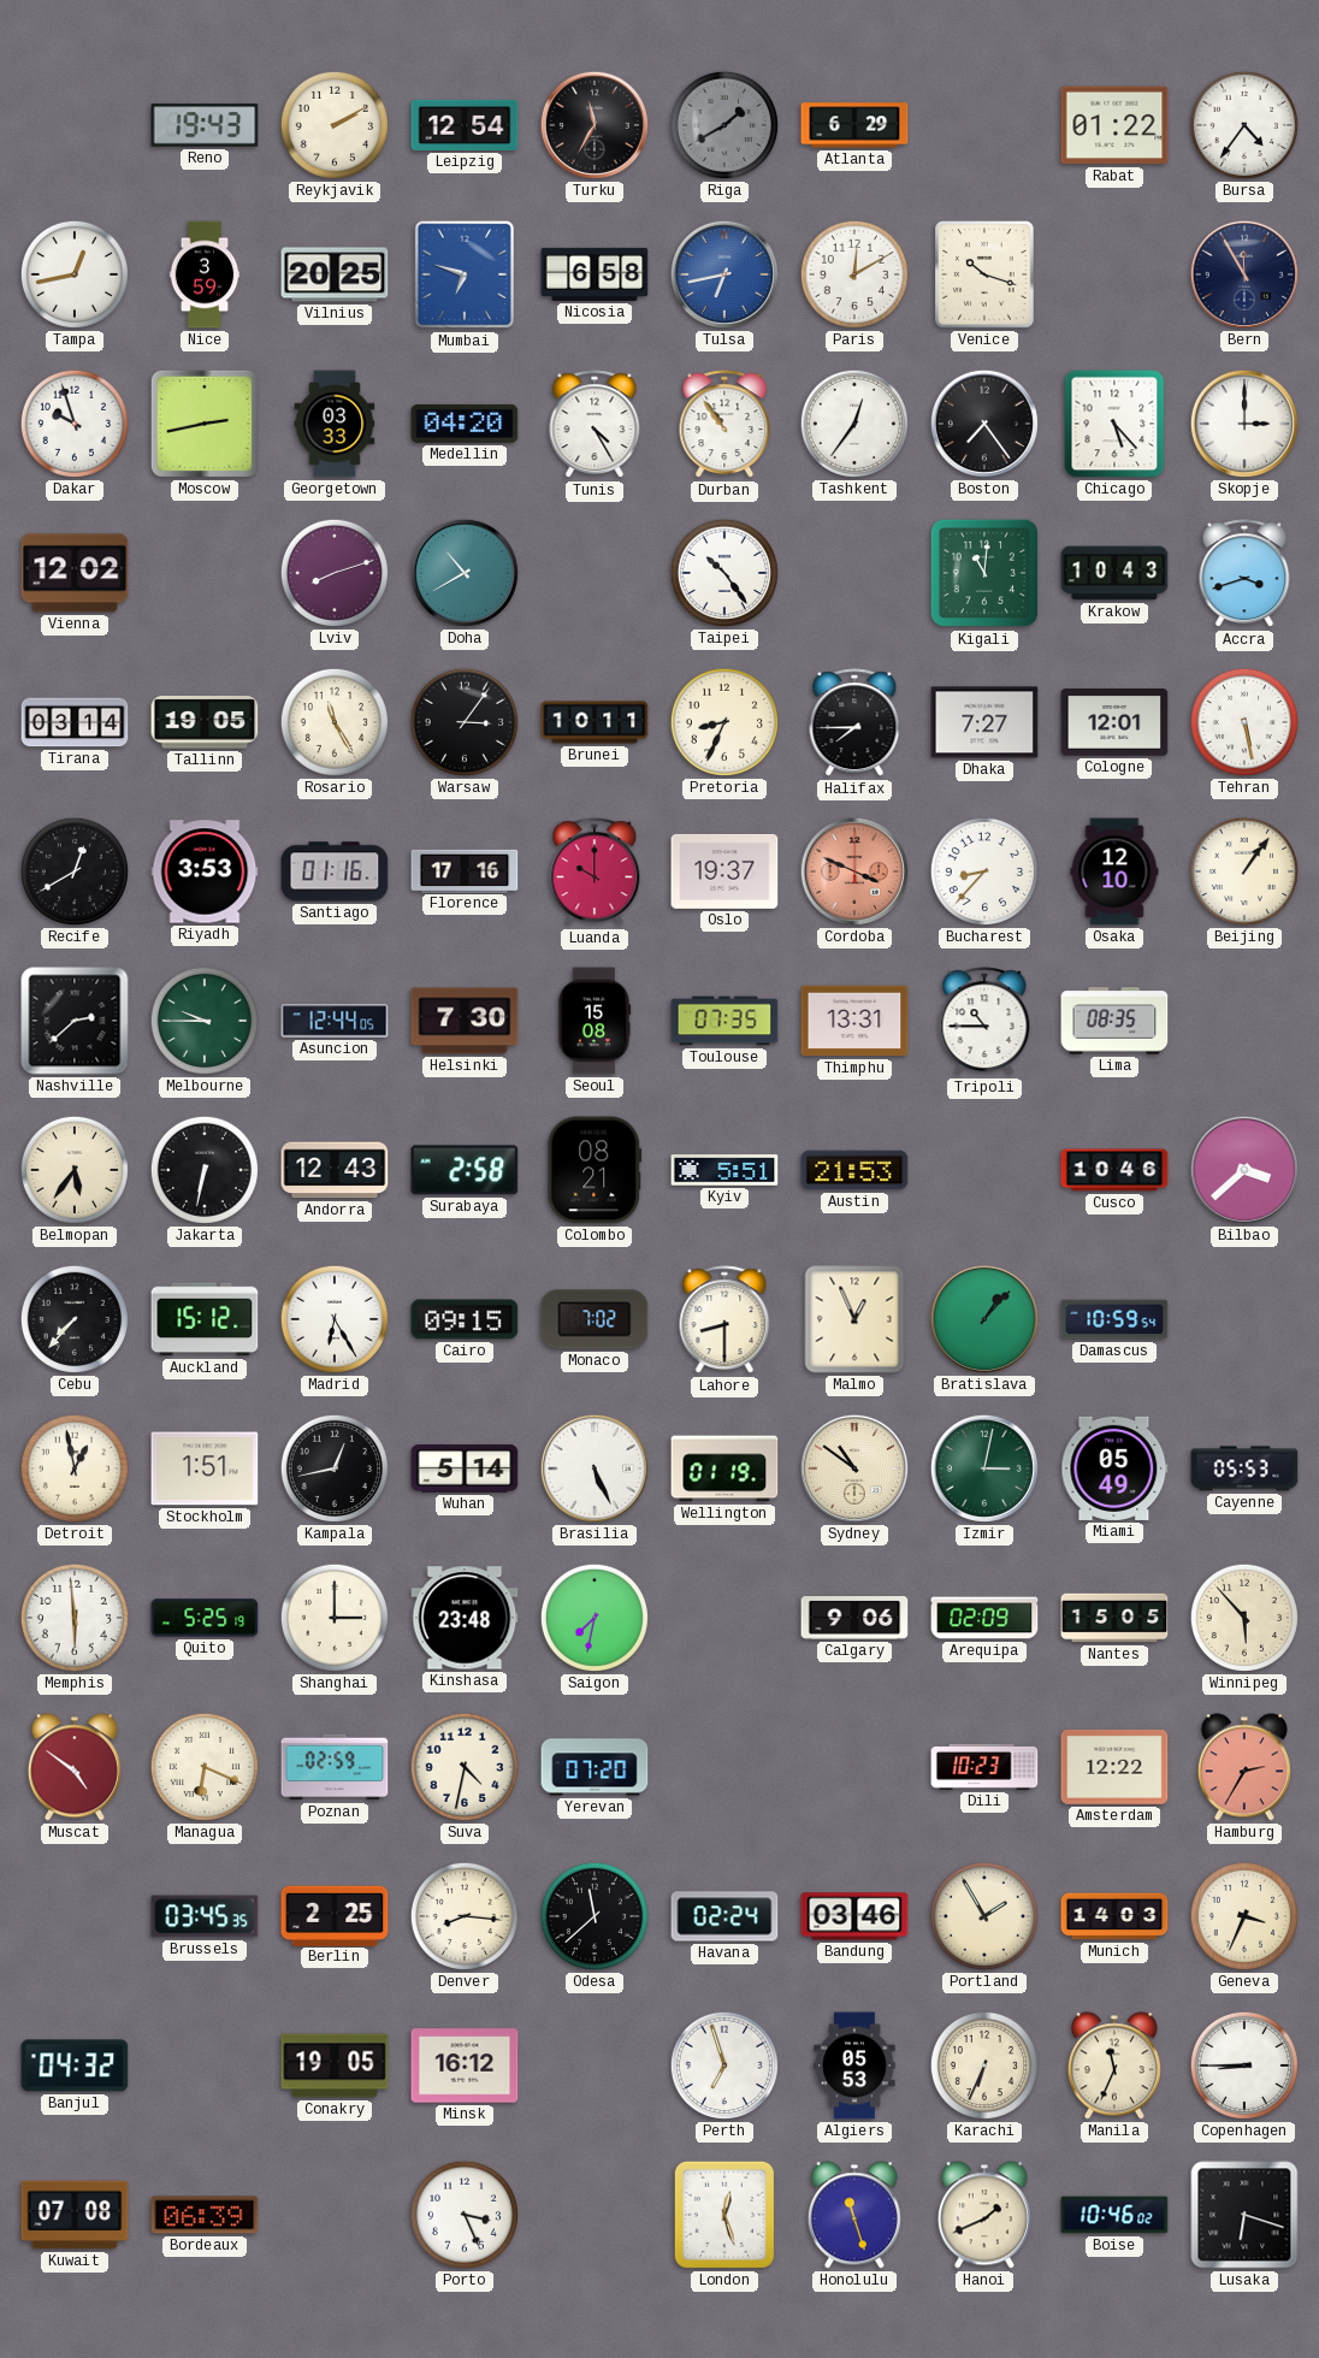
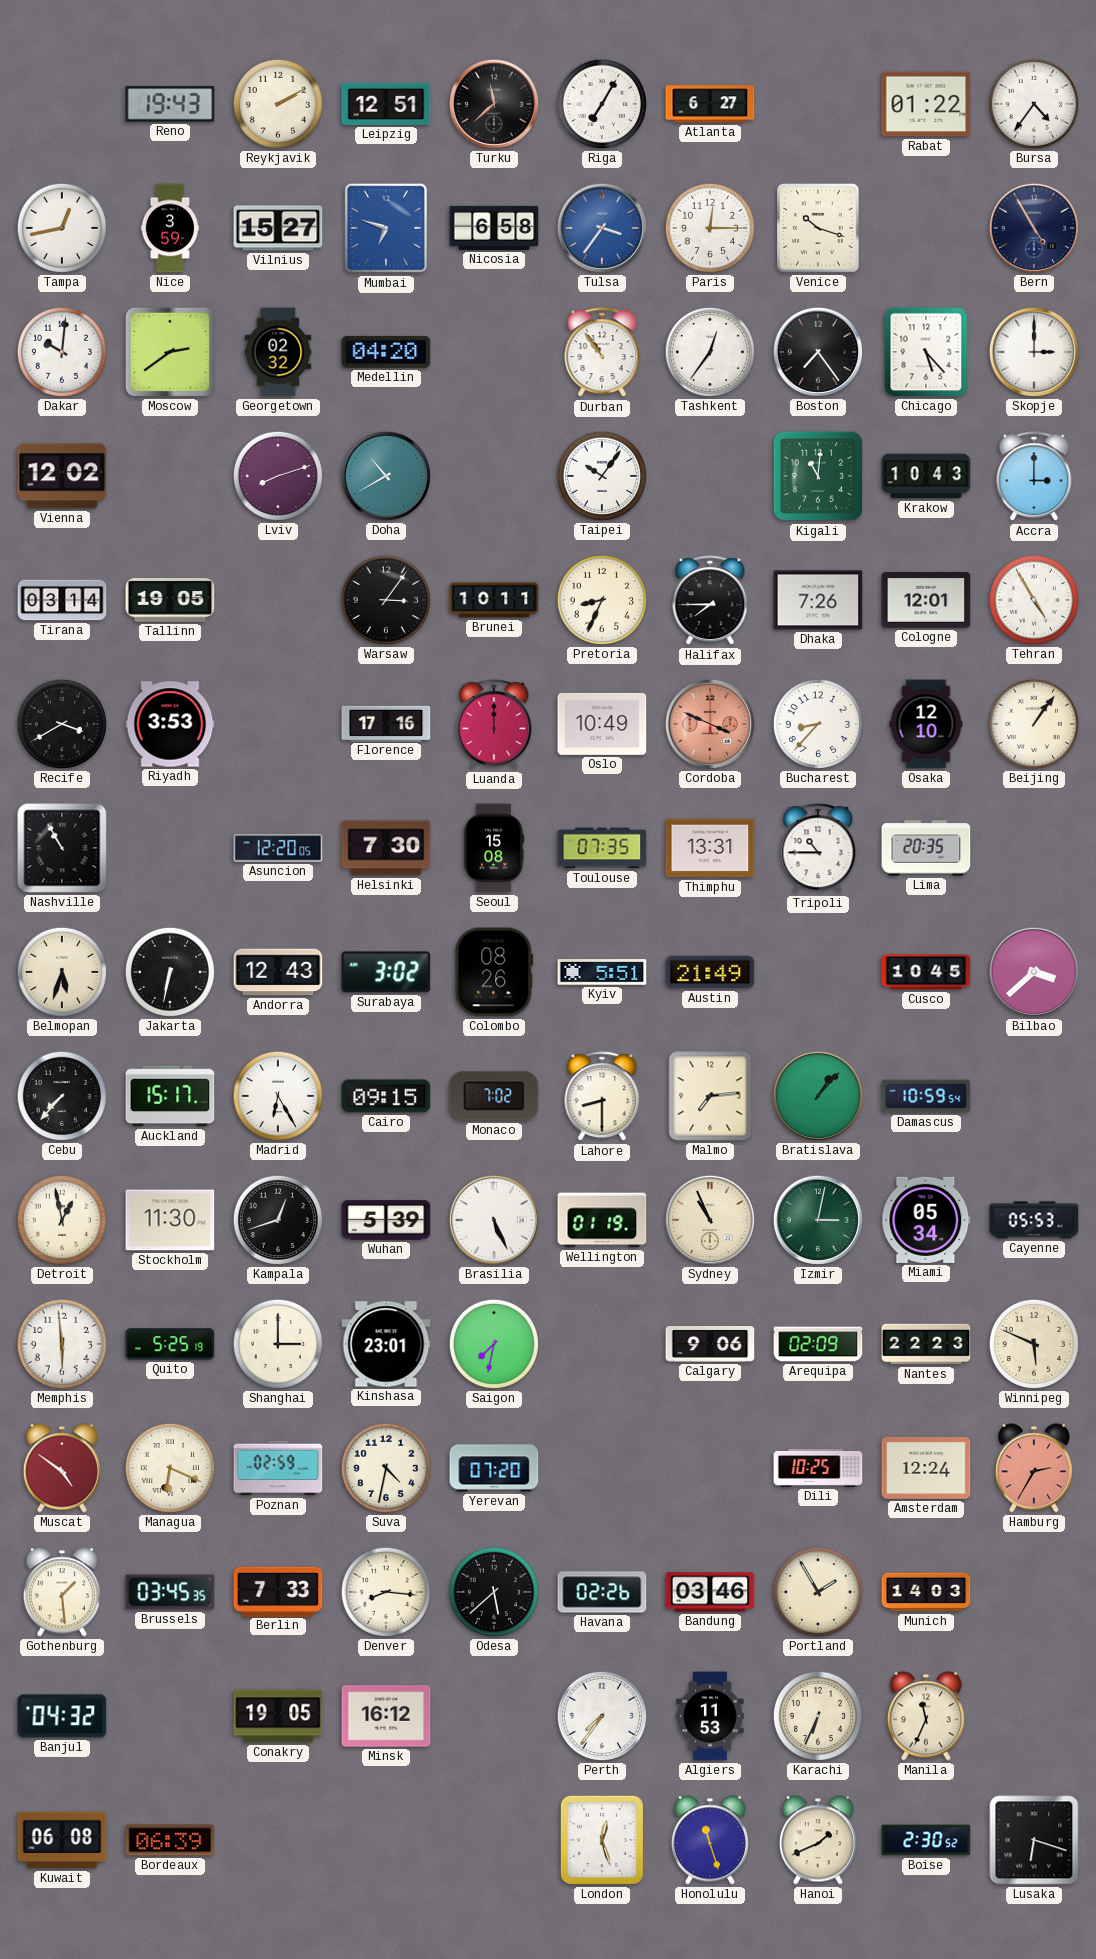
Leipzig: 12:54 -> 12:51
Turku: 11:35 -> 11:38
Riga: 1:40 -> 7:05
Riga dial: grey -> white
Atlanta: 6:29 -> 6:27
Vilnius: 20:25 -> 15:27
Tulsa: 6:43 -> 3:36
Paris: 12:10 -> 12:15
Bern: 11:55 -> 4:55
Dakar: 9:57 -> 10:01
Moscow: 2:43 -> 2:39
Georgetown: 03:33 -> 02:32
Tunis: 4:25 -> none
Taipei: 10:24 -> 10:06
Accra: 3:42 -> 3:00
Rosario: 11:25 -> none
Dhaka: 7:27 -> 7:26
Tehran: 5:28 -> 4:55
Recife: 12:40 -> 3:40
Santiago: 01:16 -> none
Luanda: 10:00 -> 12:00
Oslo: 19:37 -> 10:49
Nashville: 2:38 -> 10:55
Melbourne: 9:45 -> none
Asuncion: 12:44 -> 12:20
Lima: 08:35 -> 20:35
Belmopan: 5:36 -> 5:33
Surabaya: 2:58 -> 3:02
Colombo: 08:21 -> 08:26
Austin: 21:53 -> 21:49
Cusco: 10:46 -> 10:45
Auckland: 15:12 -> 15:17
Malmo: 12:56 -> 7:14
Stockholm: 1:51 -> 11:30
Kampala: 12:43 -> 12:42
Wuhan: 5:14 -> 5:39
Sydney: 10:51 -> 10:56
Miami: 05:49 -> 05:34
Kinshasa: 23:48 -> 23:01
Nantes: 15:05 -> 22:23
Winnipeg: 5:53 -> 5:49
Dili: 10:23 -> 10:25
Amsterdam: 12:22 -> 12:24
Gothenburg: none -> 1:29
Berlin: 2:25 -> 7:33
Odesa: 11:38 -> 5:38
Havana: 02:24 -> 02:26
Geneva: 3:34 -> none
Perth: 6:57 -> 7:36
Algiers: 05:53 -> 11:53
Copenhagen: 8:45 -> none
Kuwait: 07:08 -> 06:08
Porto: 3:26 -> none
Boise: 10:46 -> 2:30
